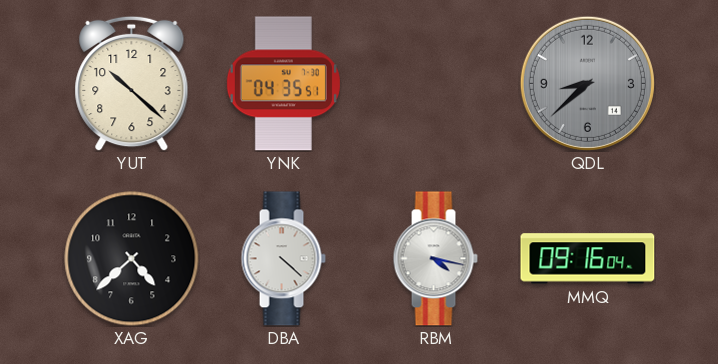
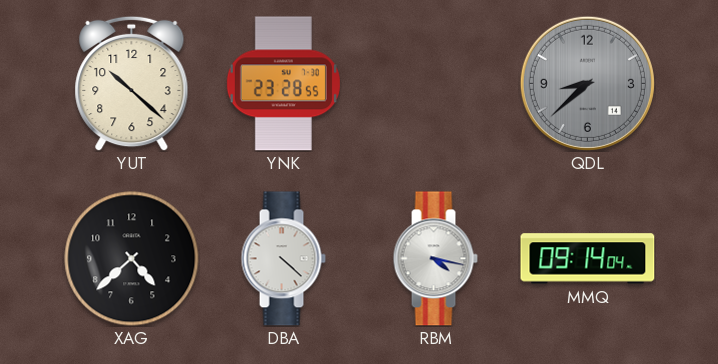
YNK: 04:35 -> 23:28
MMQ: 09:16 -> 09:14
